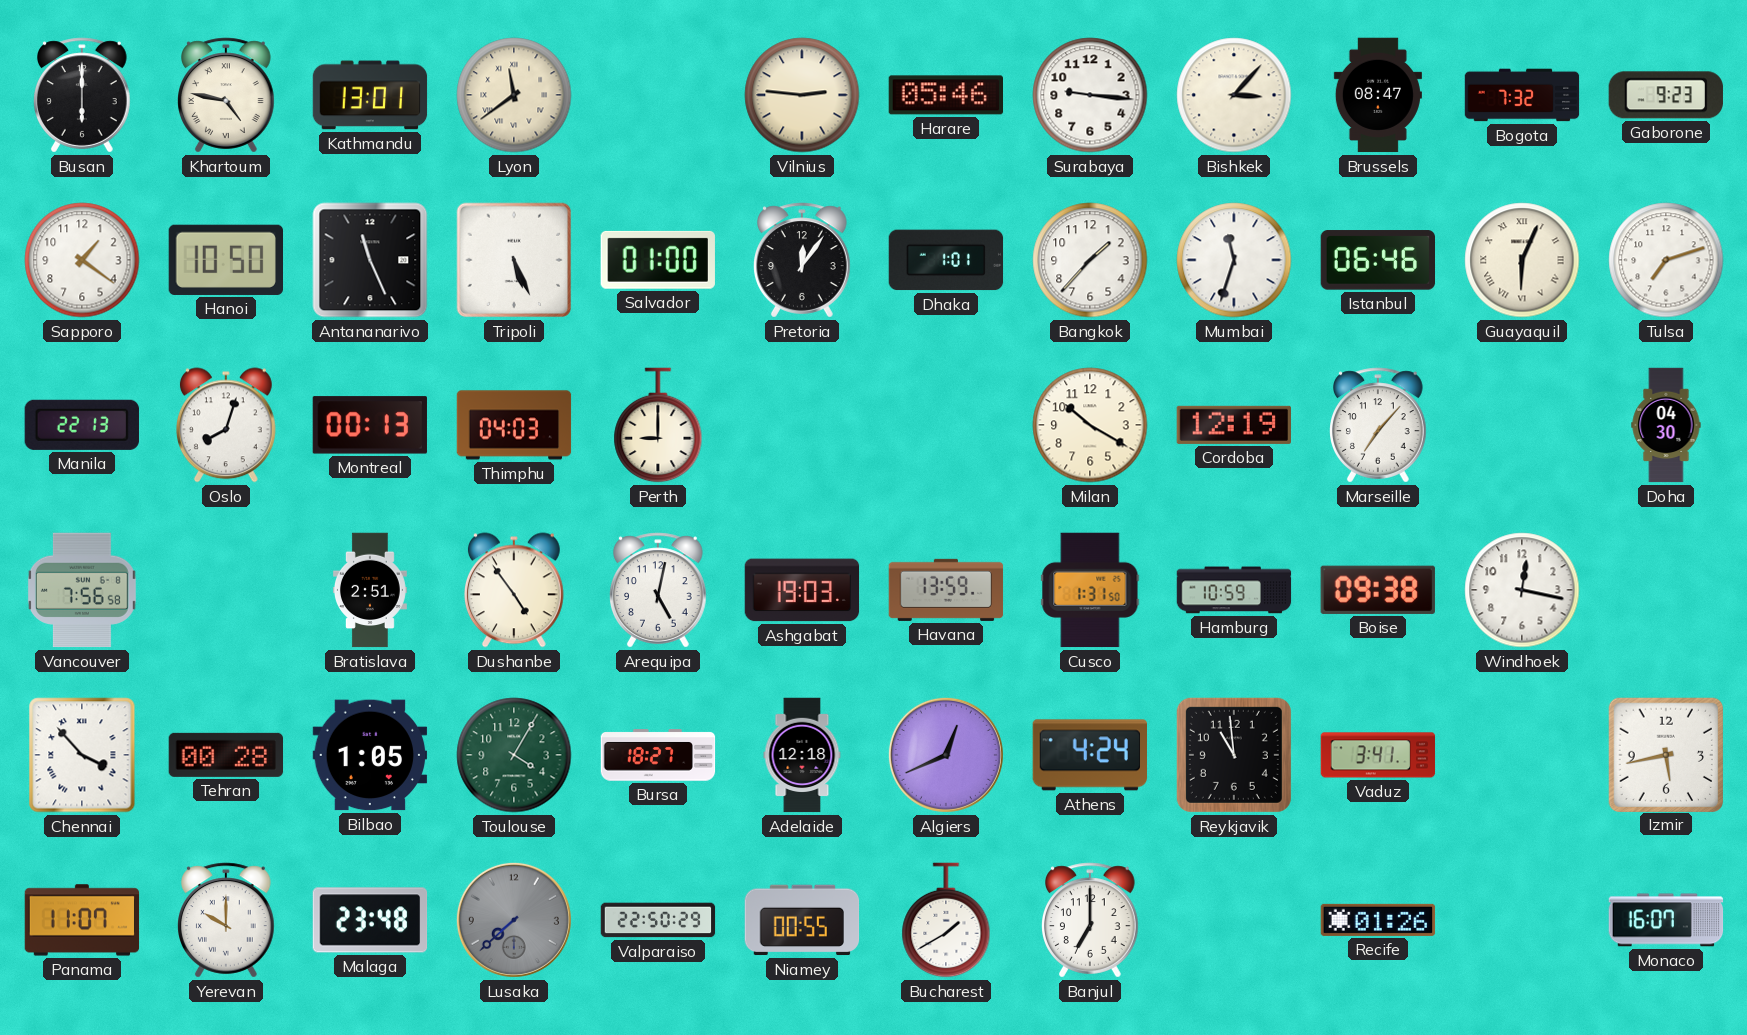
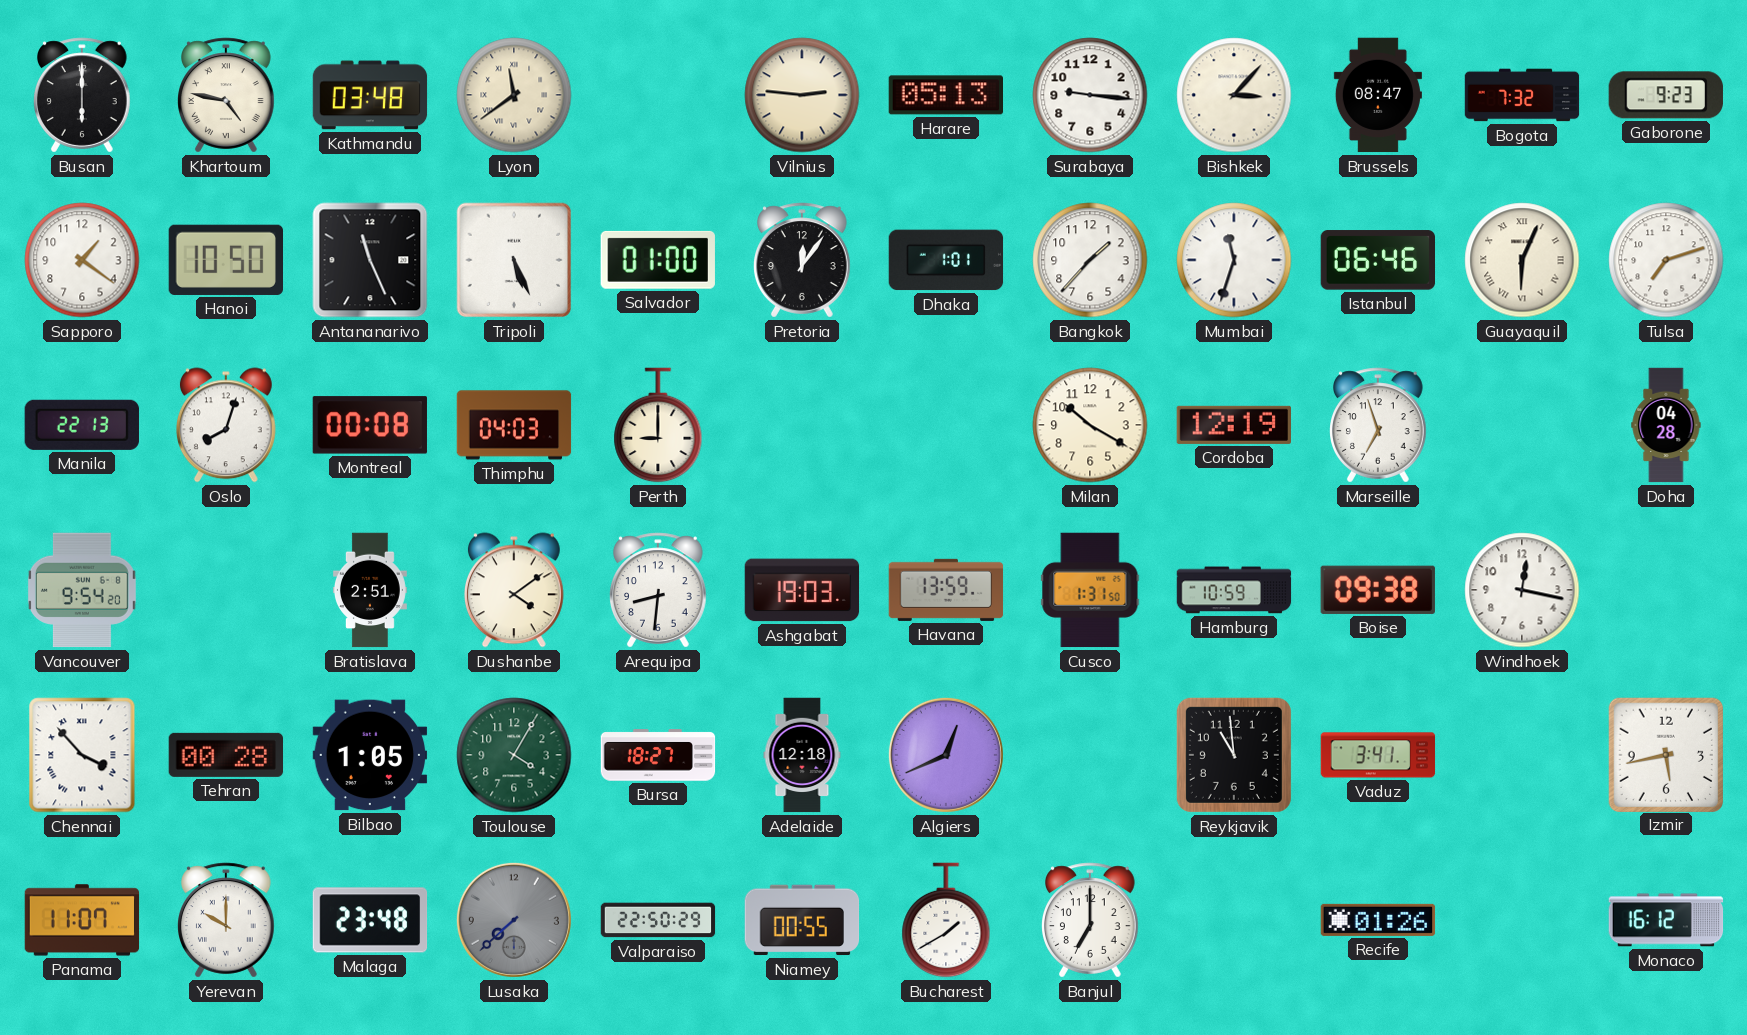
Kathmandu: 13:01 -> 03:48
Harare: 05:46 -> 05:13
Montreal: 00:13 -> 00:08
Marseille: 7:07 -> 6:57
Doha: 04:30 -> 04:28
Vancouver: 7:56 -> 9:54
Dushanbe: 4:54 -> 4:09
Arequipa: 5:02 -> 8:31
Athens: 4:24 -> none
Monaco: 16:07 -> 16:12
